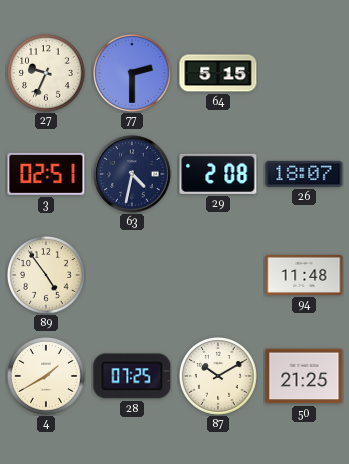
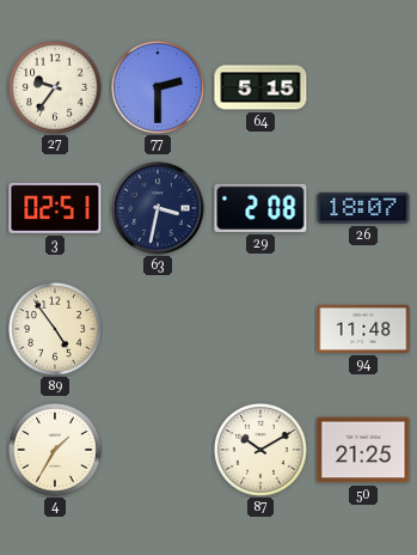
27: 9:34 -> 9:36
63: 4:32 -> 3:32
4: 1:40 -> 1:35
28: 07:25 -> none
